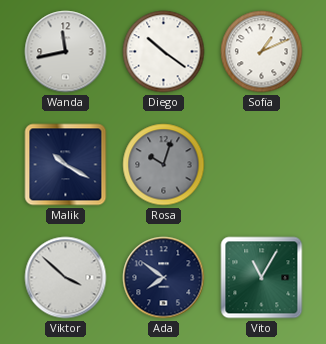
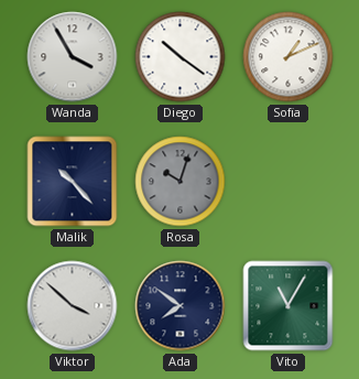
Wanda: 11:43 -> 3:55
Malik: 10:20 -> 10:23
